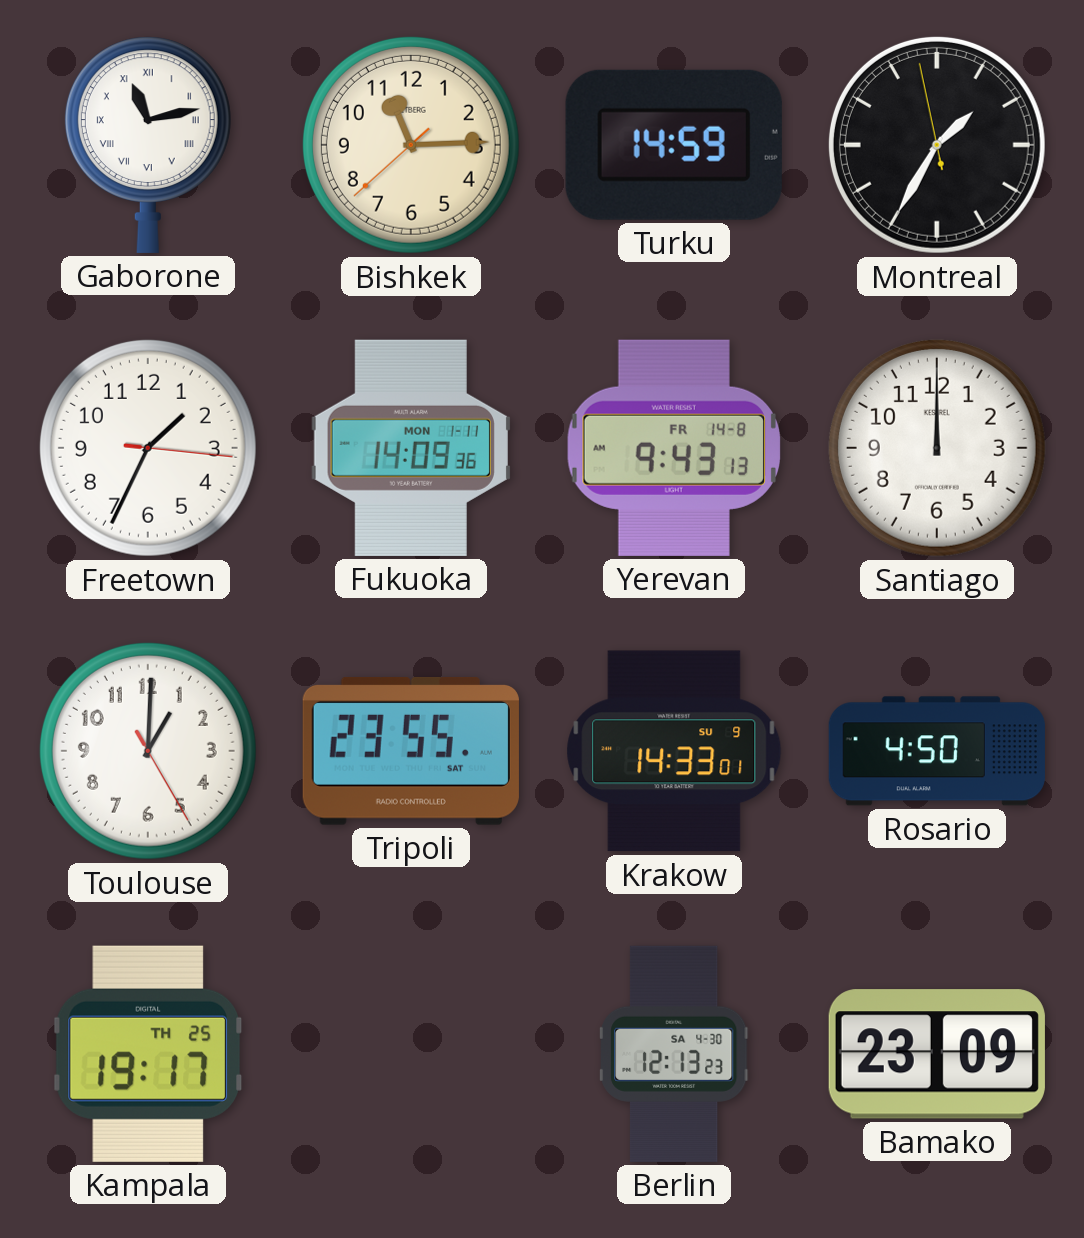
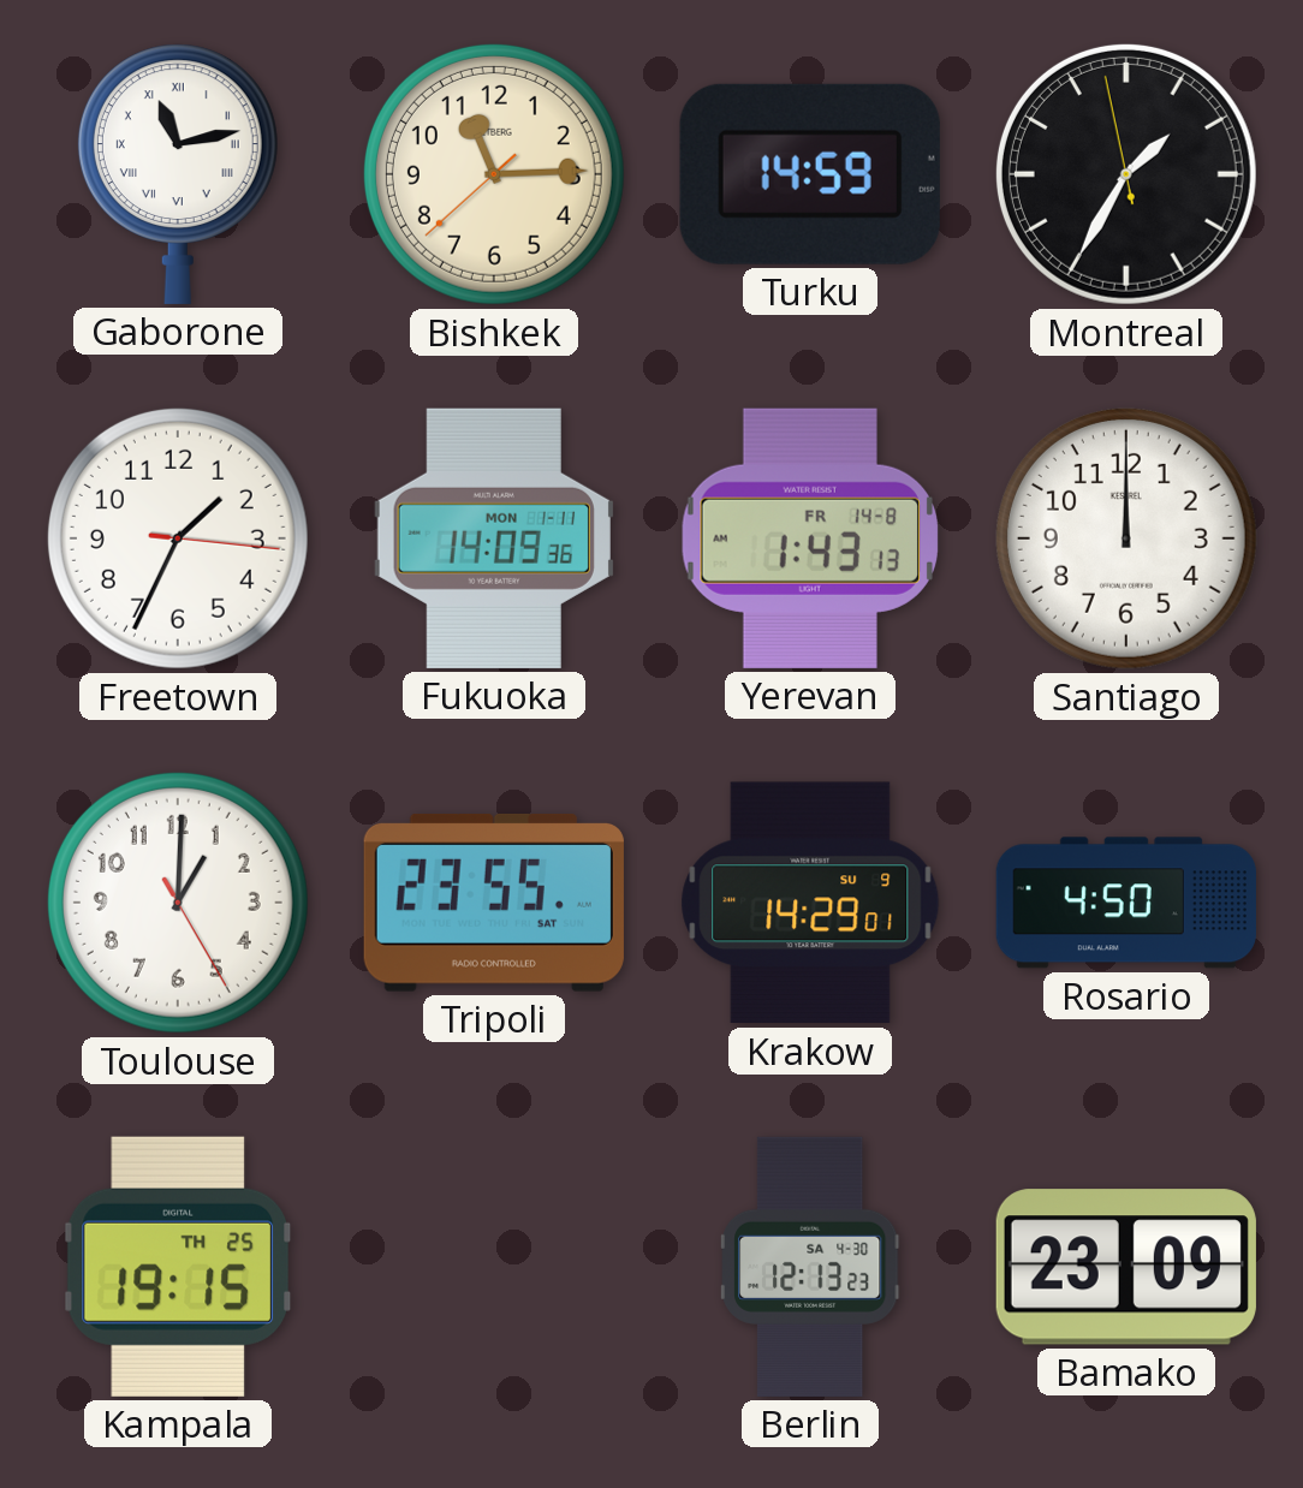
Yerevan: 9:43 -> 1:43
Krakow: 14:33 -> 14:29
Kampala: 19:17 -> 19:15
